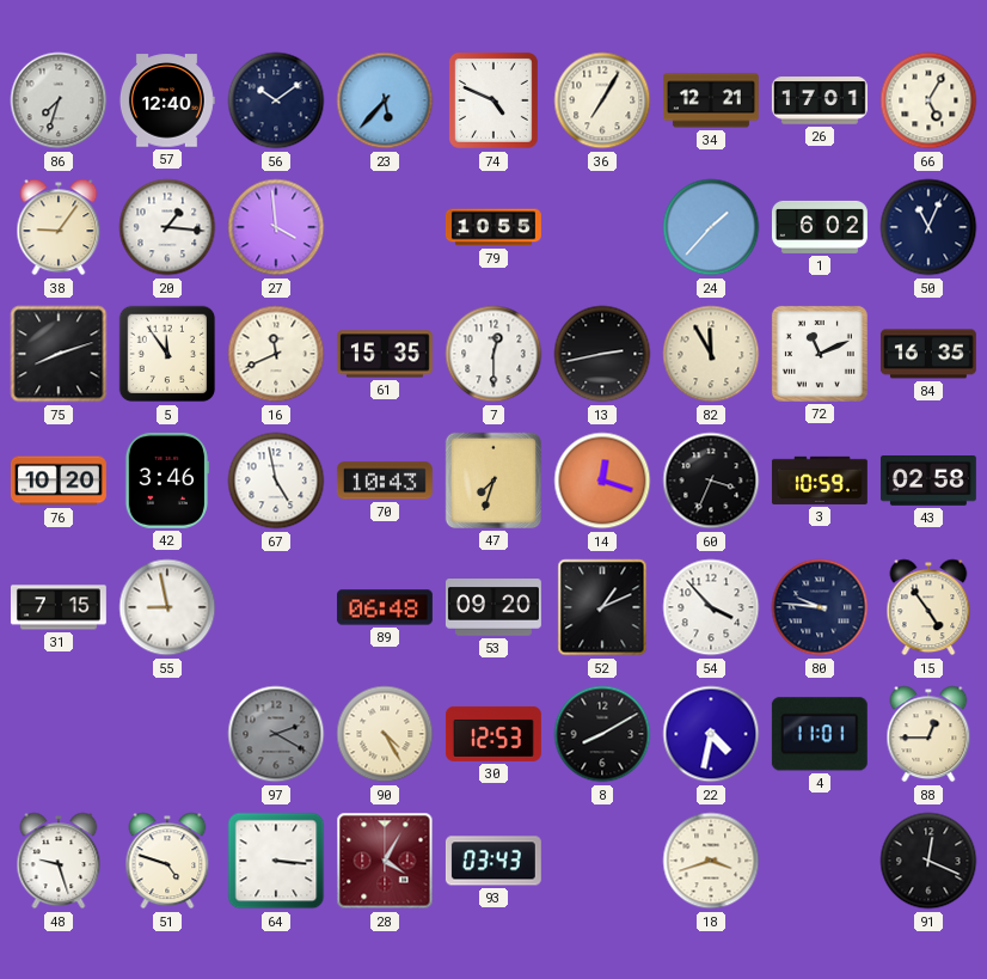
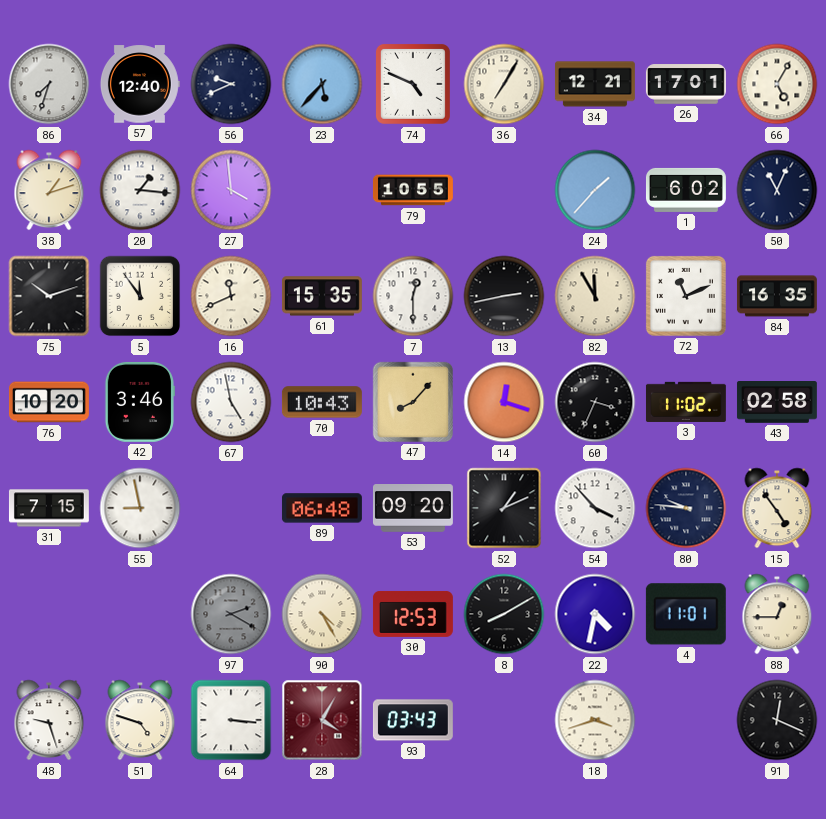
56: 10:09 -> 9:41
38: 9:06 -> 1:12
75: 8:12 -> 10:12
47: 7:33 -> 8:07
3: 10:59 -> 11:02
